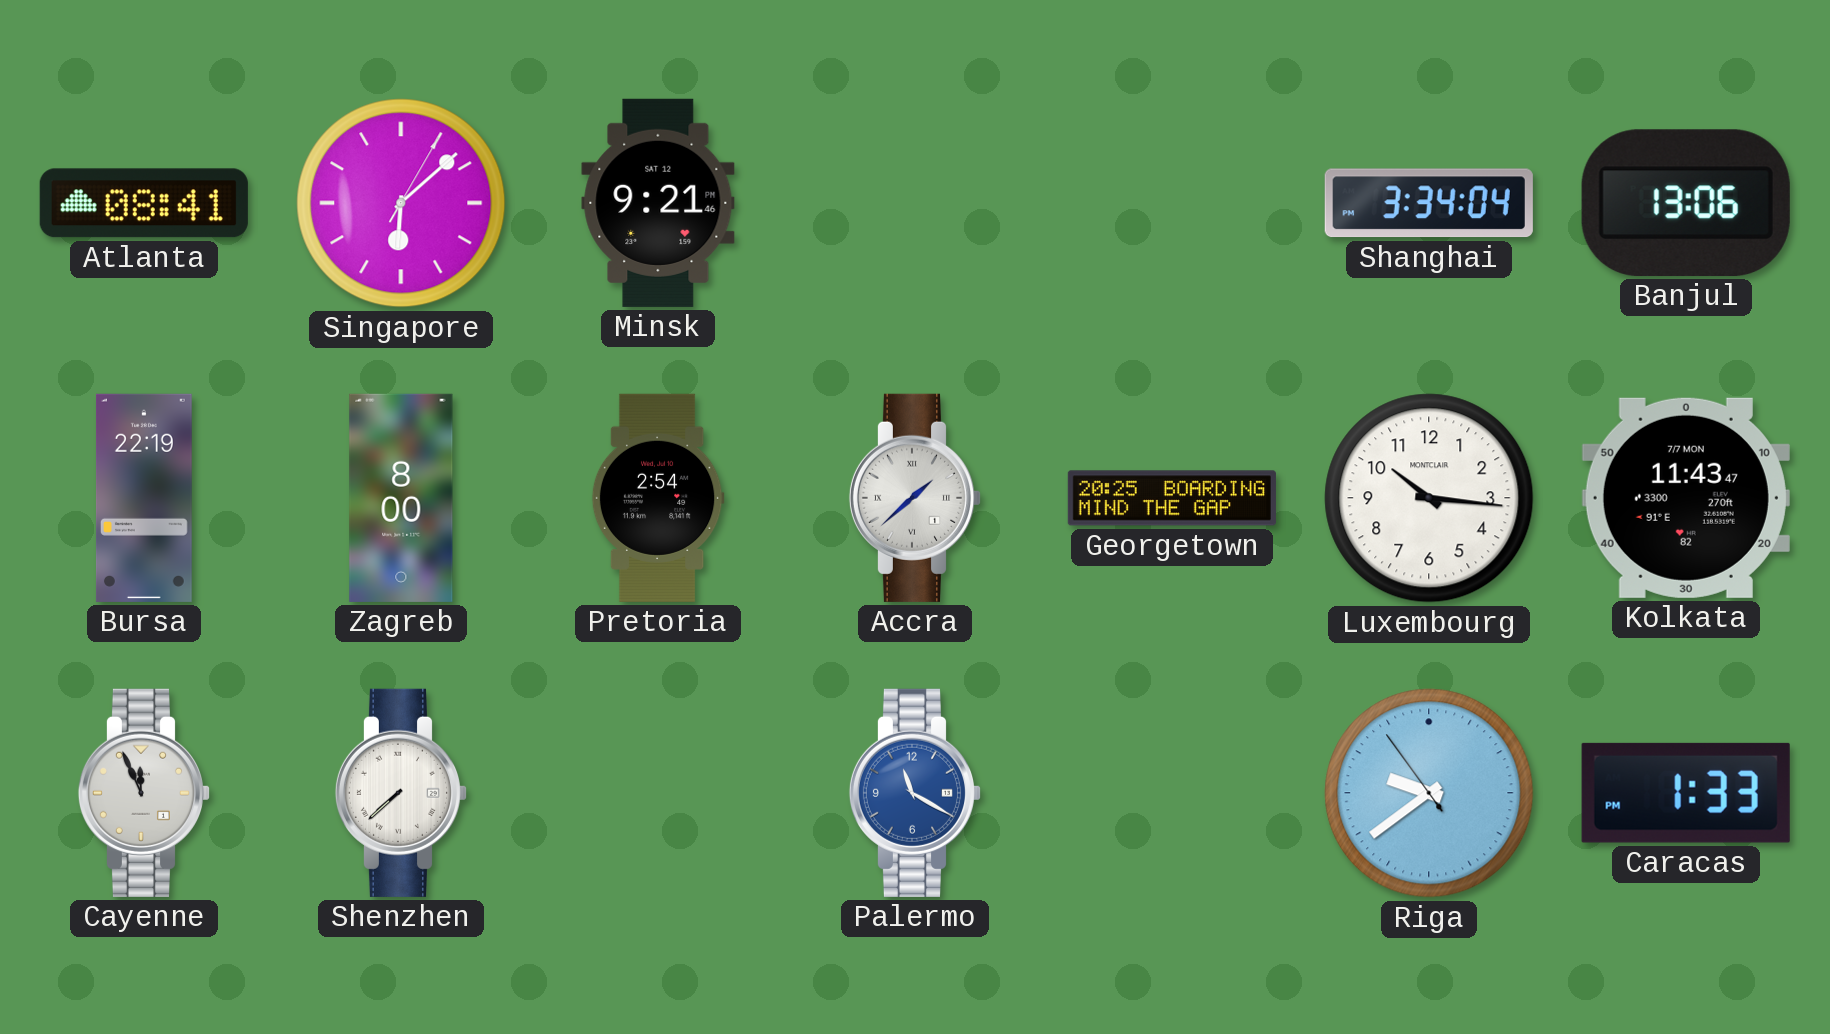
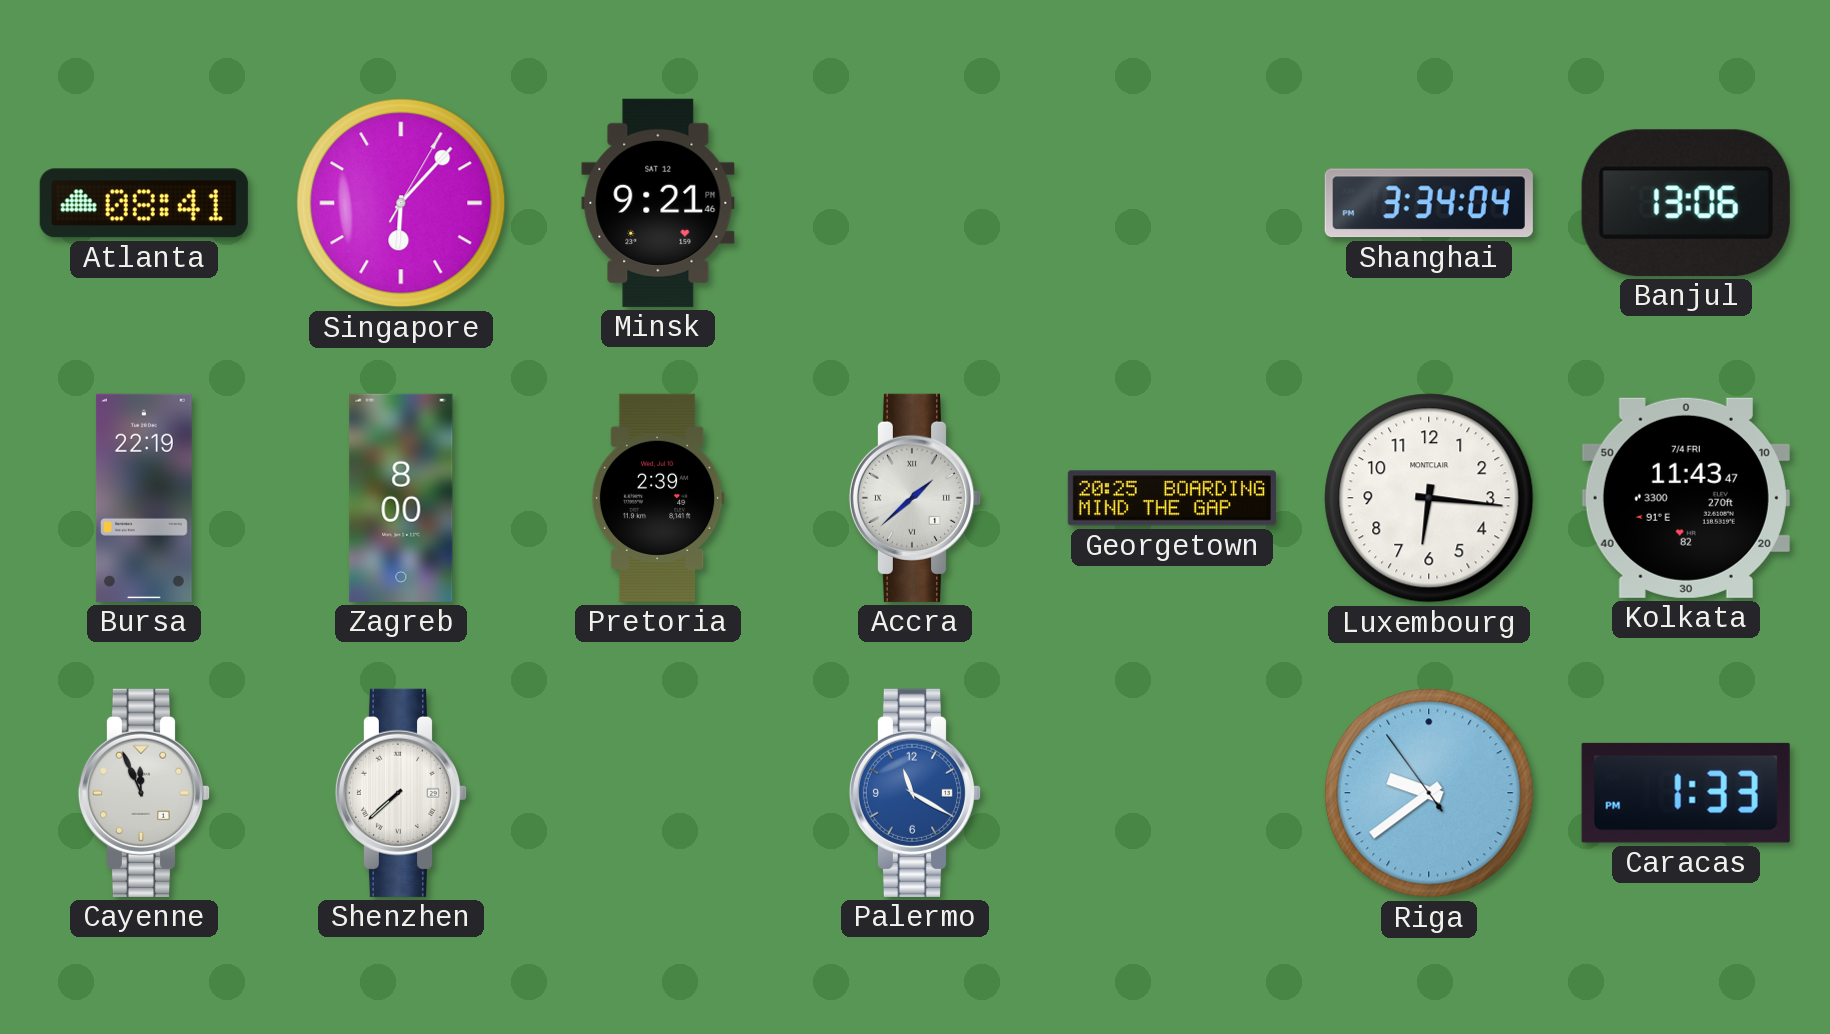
Singapore: 6:08 -> 6:07
Pretoria: 2:54 -> 2:39
Luxembourg: 10:16 -> 6:16
Kolkata date: 7/7 MON -> 7/4 FRI
